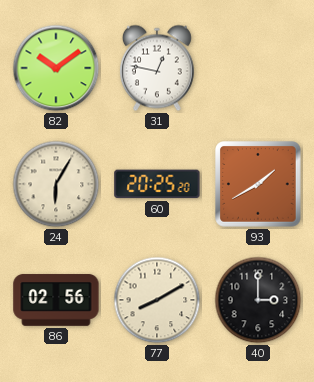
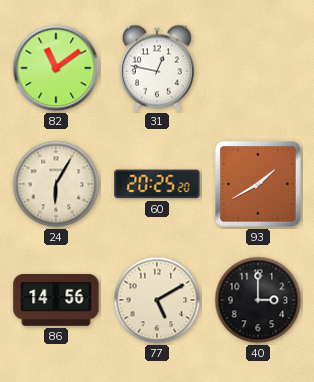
82: 10:09 -> 11:09
86: 02:56 -> 14:56
77: 8:10 -> 5:10
